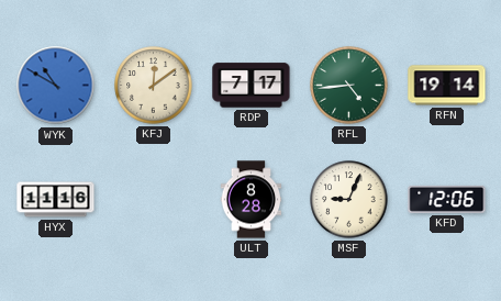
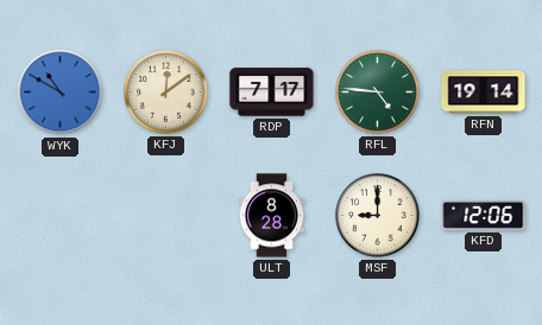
RFL: 4:44 -> 4:46
HYX: 11:16 -> none
MSF: 9:04 -> 9:00
